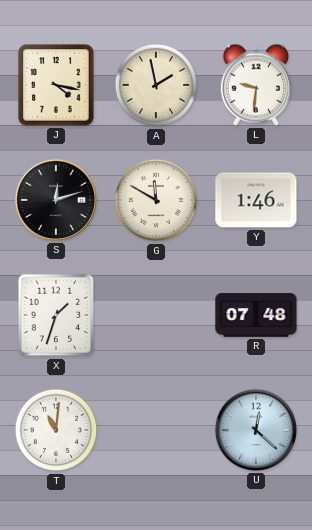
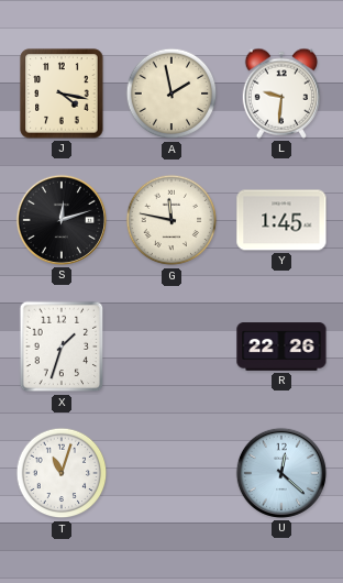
G: 11:50 -> 11:47
Y: 1:46 -> 1:45
R: 07:48 -> 22:26
T: 11:01 -> 11:03
